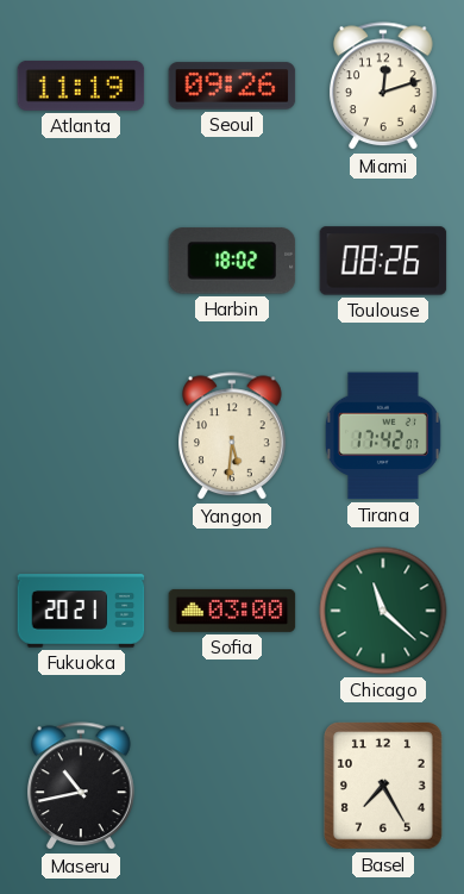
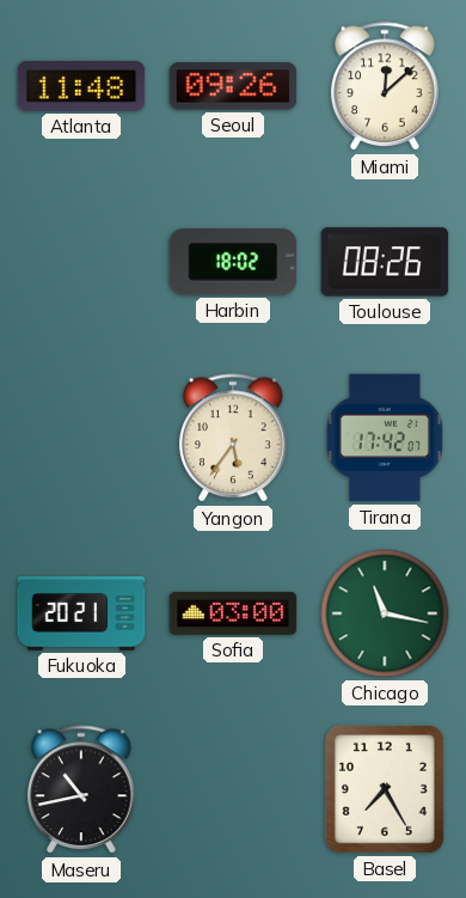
Atlanta: 11:19 -> 11:48
Miami: 12:12 -> 12:08
Yangon: 5:31 -> 5:36
Chicago: 11:22 -> 11:17
